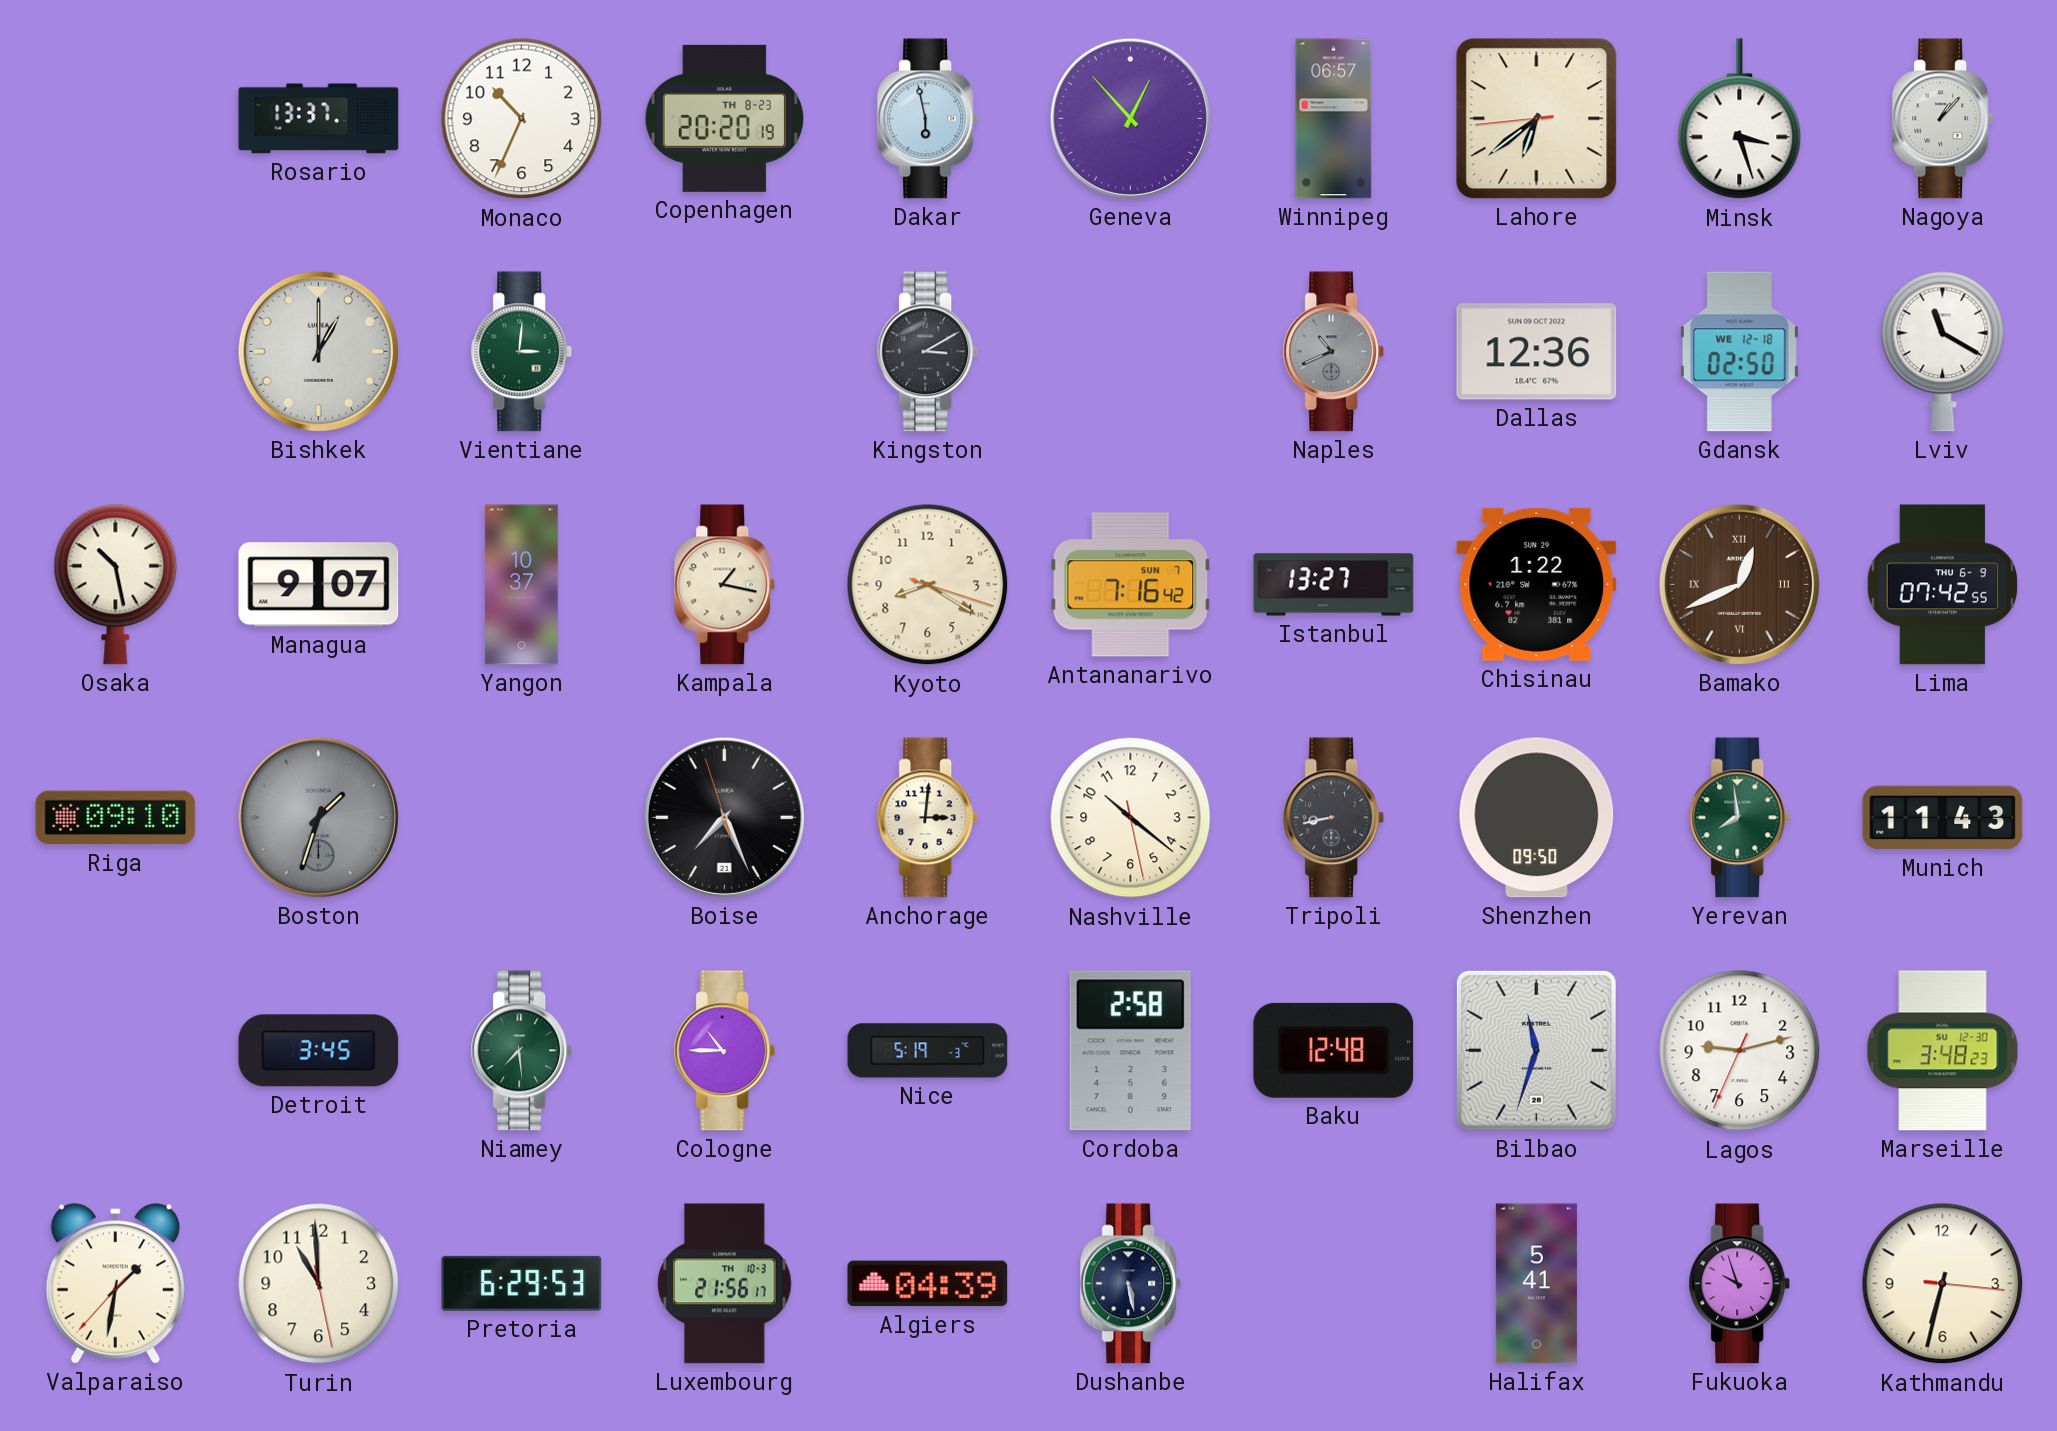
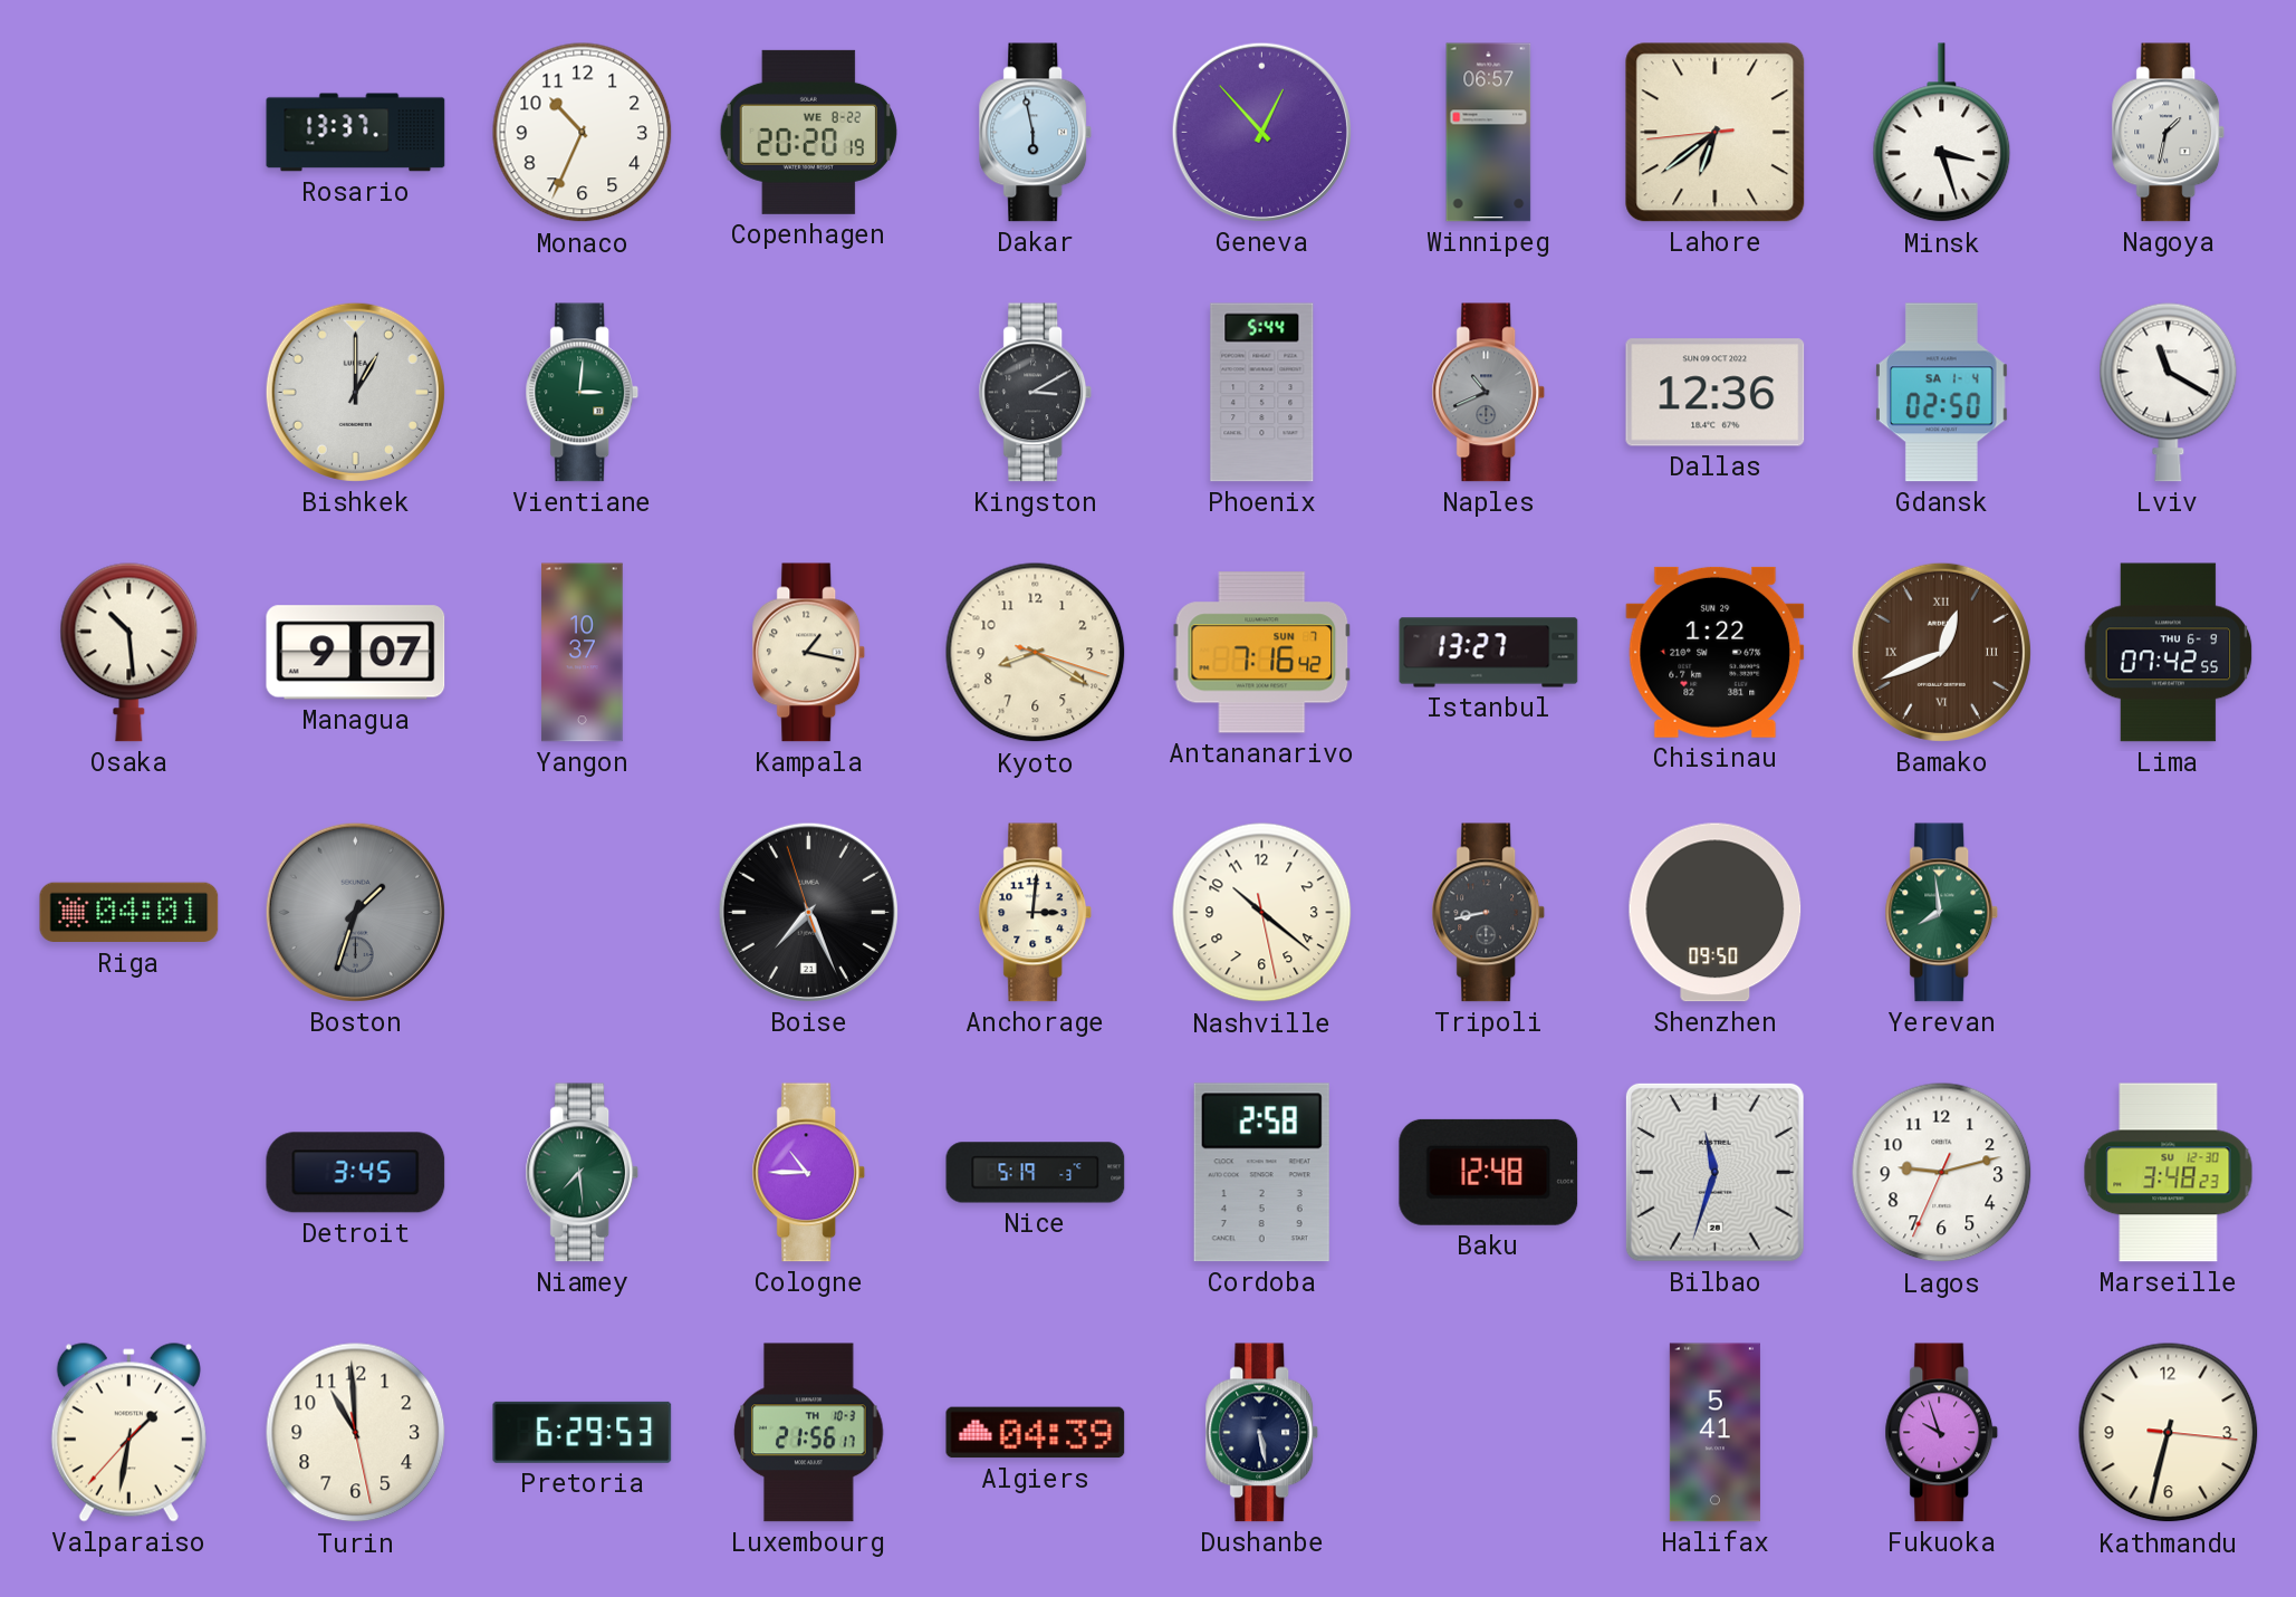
Copenhagen date: TH 8-23 -> WE 8-22
Nagoya: 1:07 -> 1:32
Phoenix: none -> 5:44
Gdansk date: WE 12-18 -> SA 1-4
Osaka: 10:28 -> 10:29
Riga: 09:10 -> 04:01
Munich: 11:43 -> none
